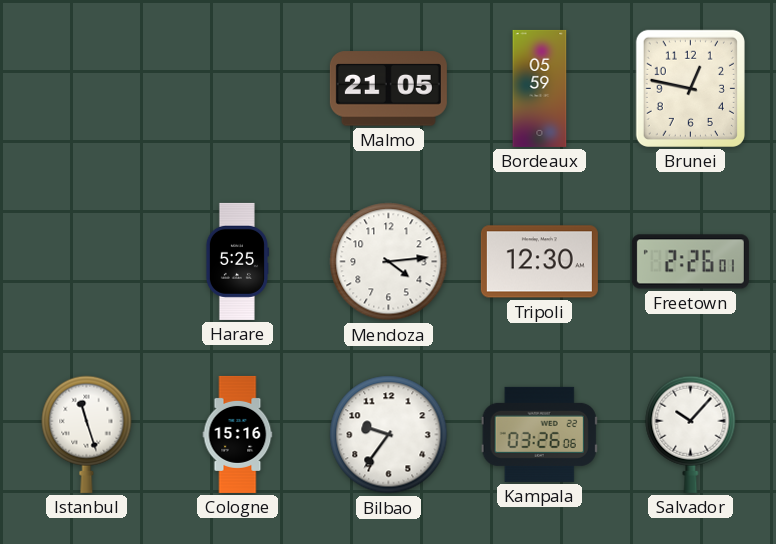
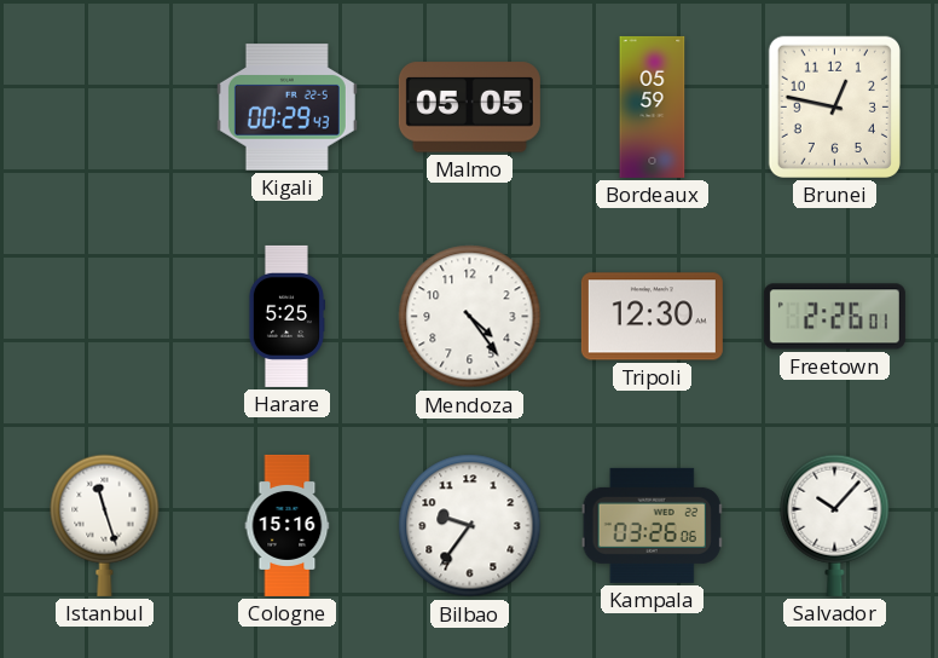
Kigali: none -> 00:29
Malmo: 21:05 -> 05:05
Mendoza: 4:14 -> 4:24
